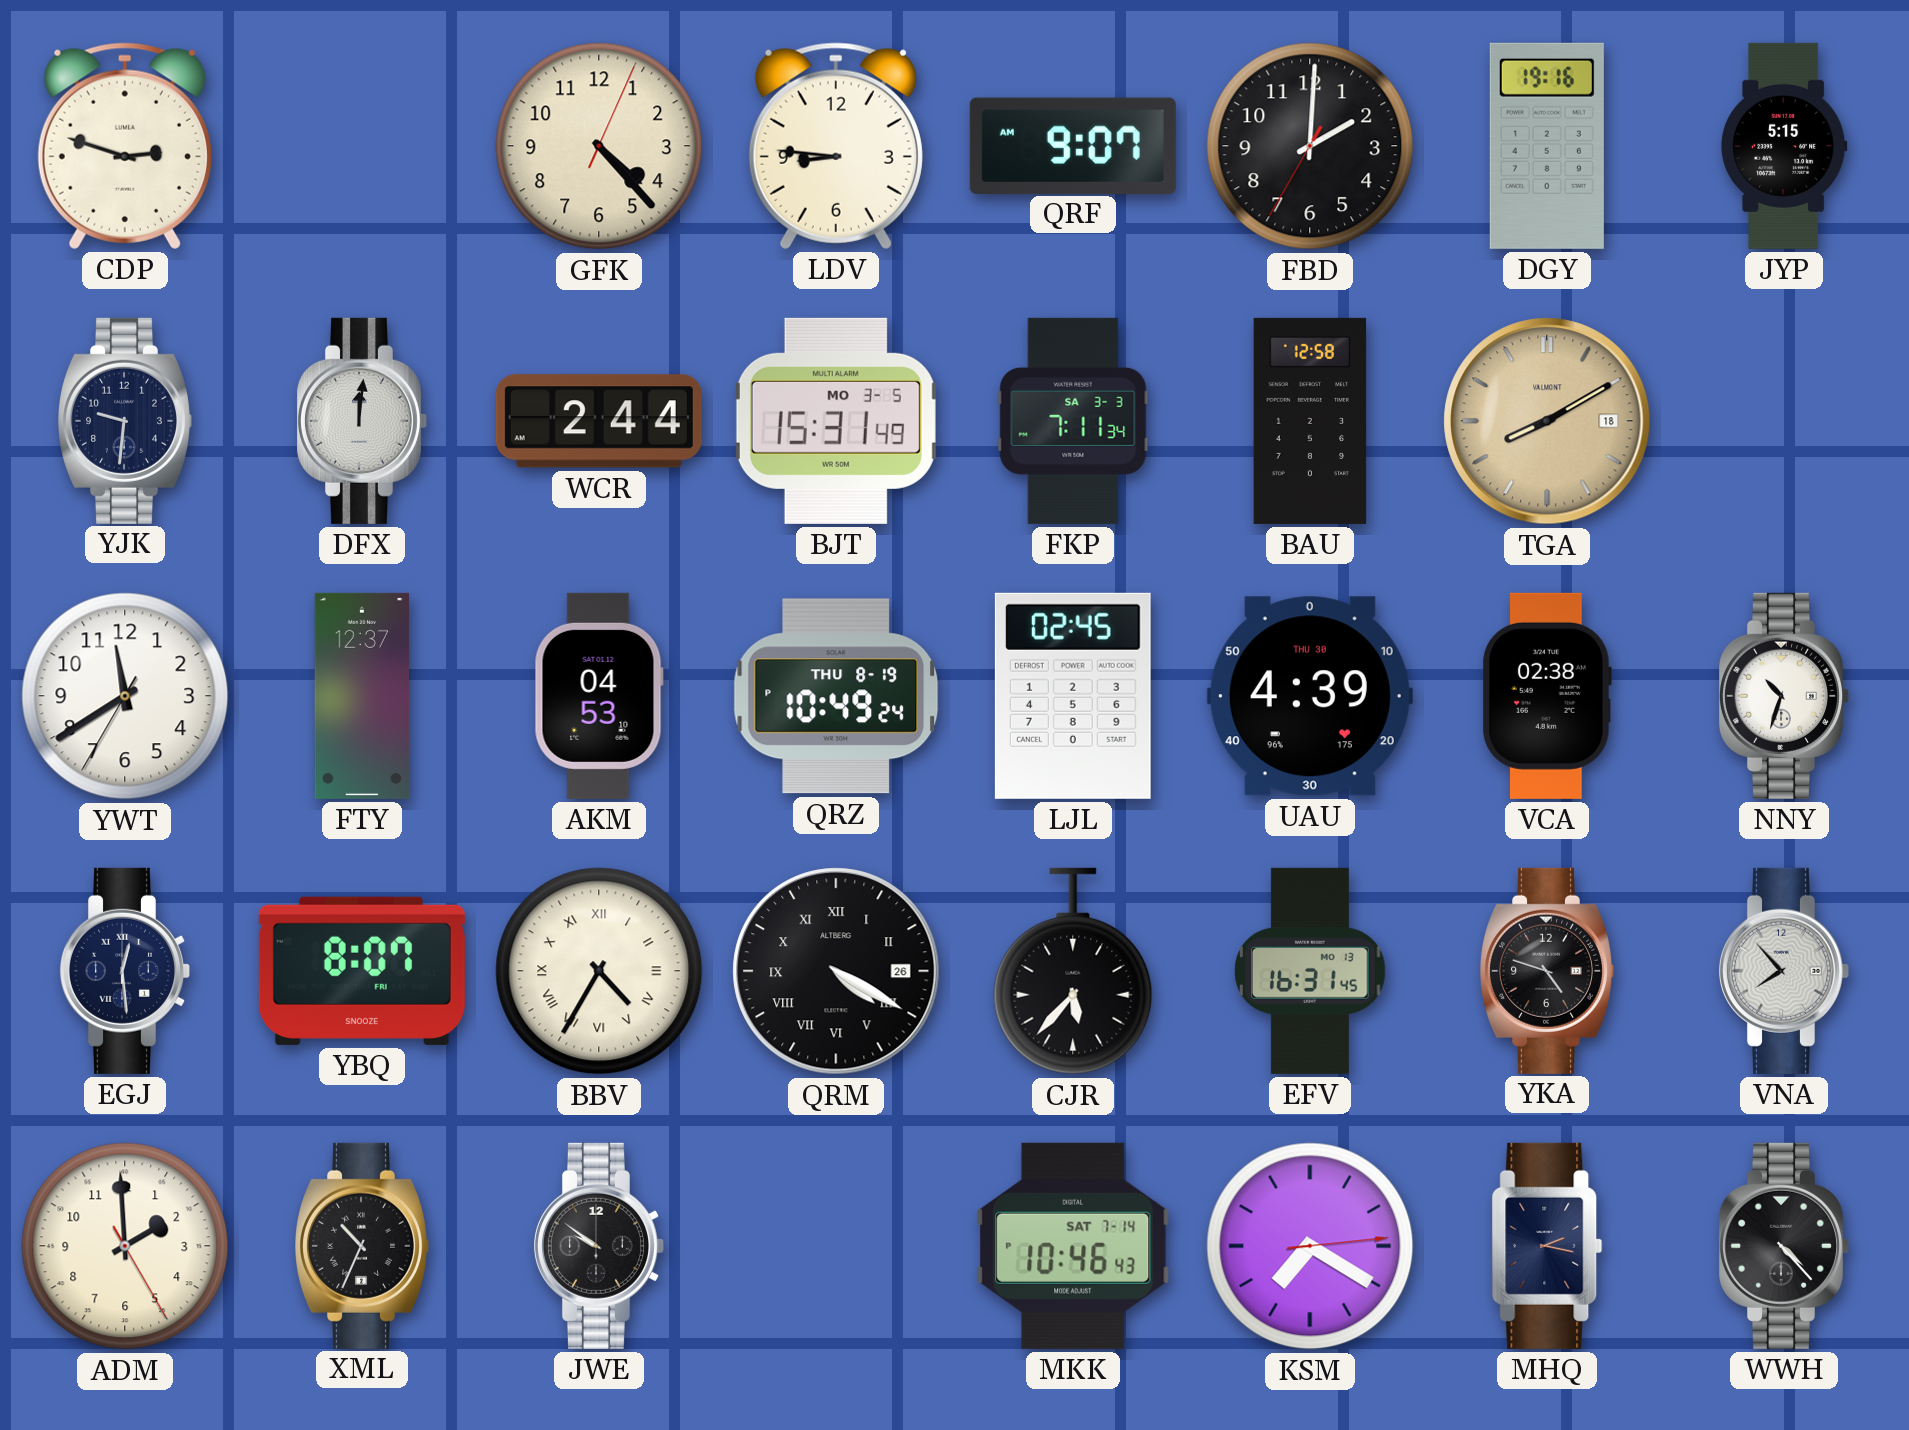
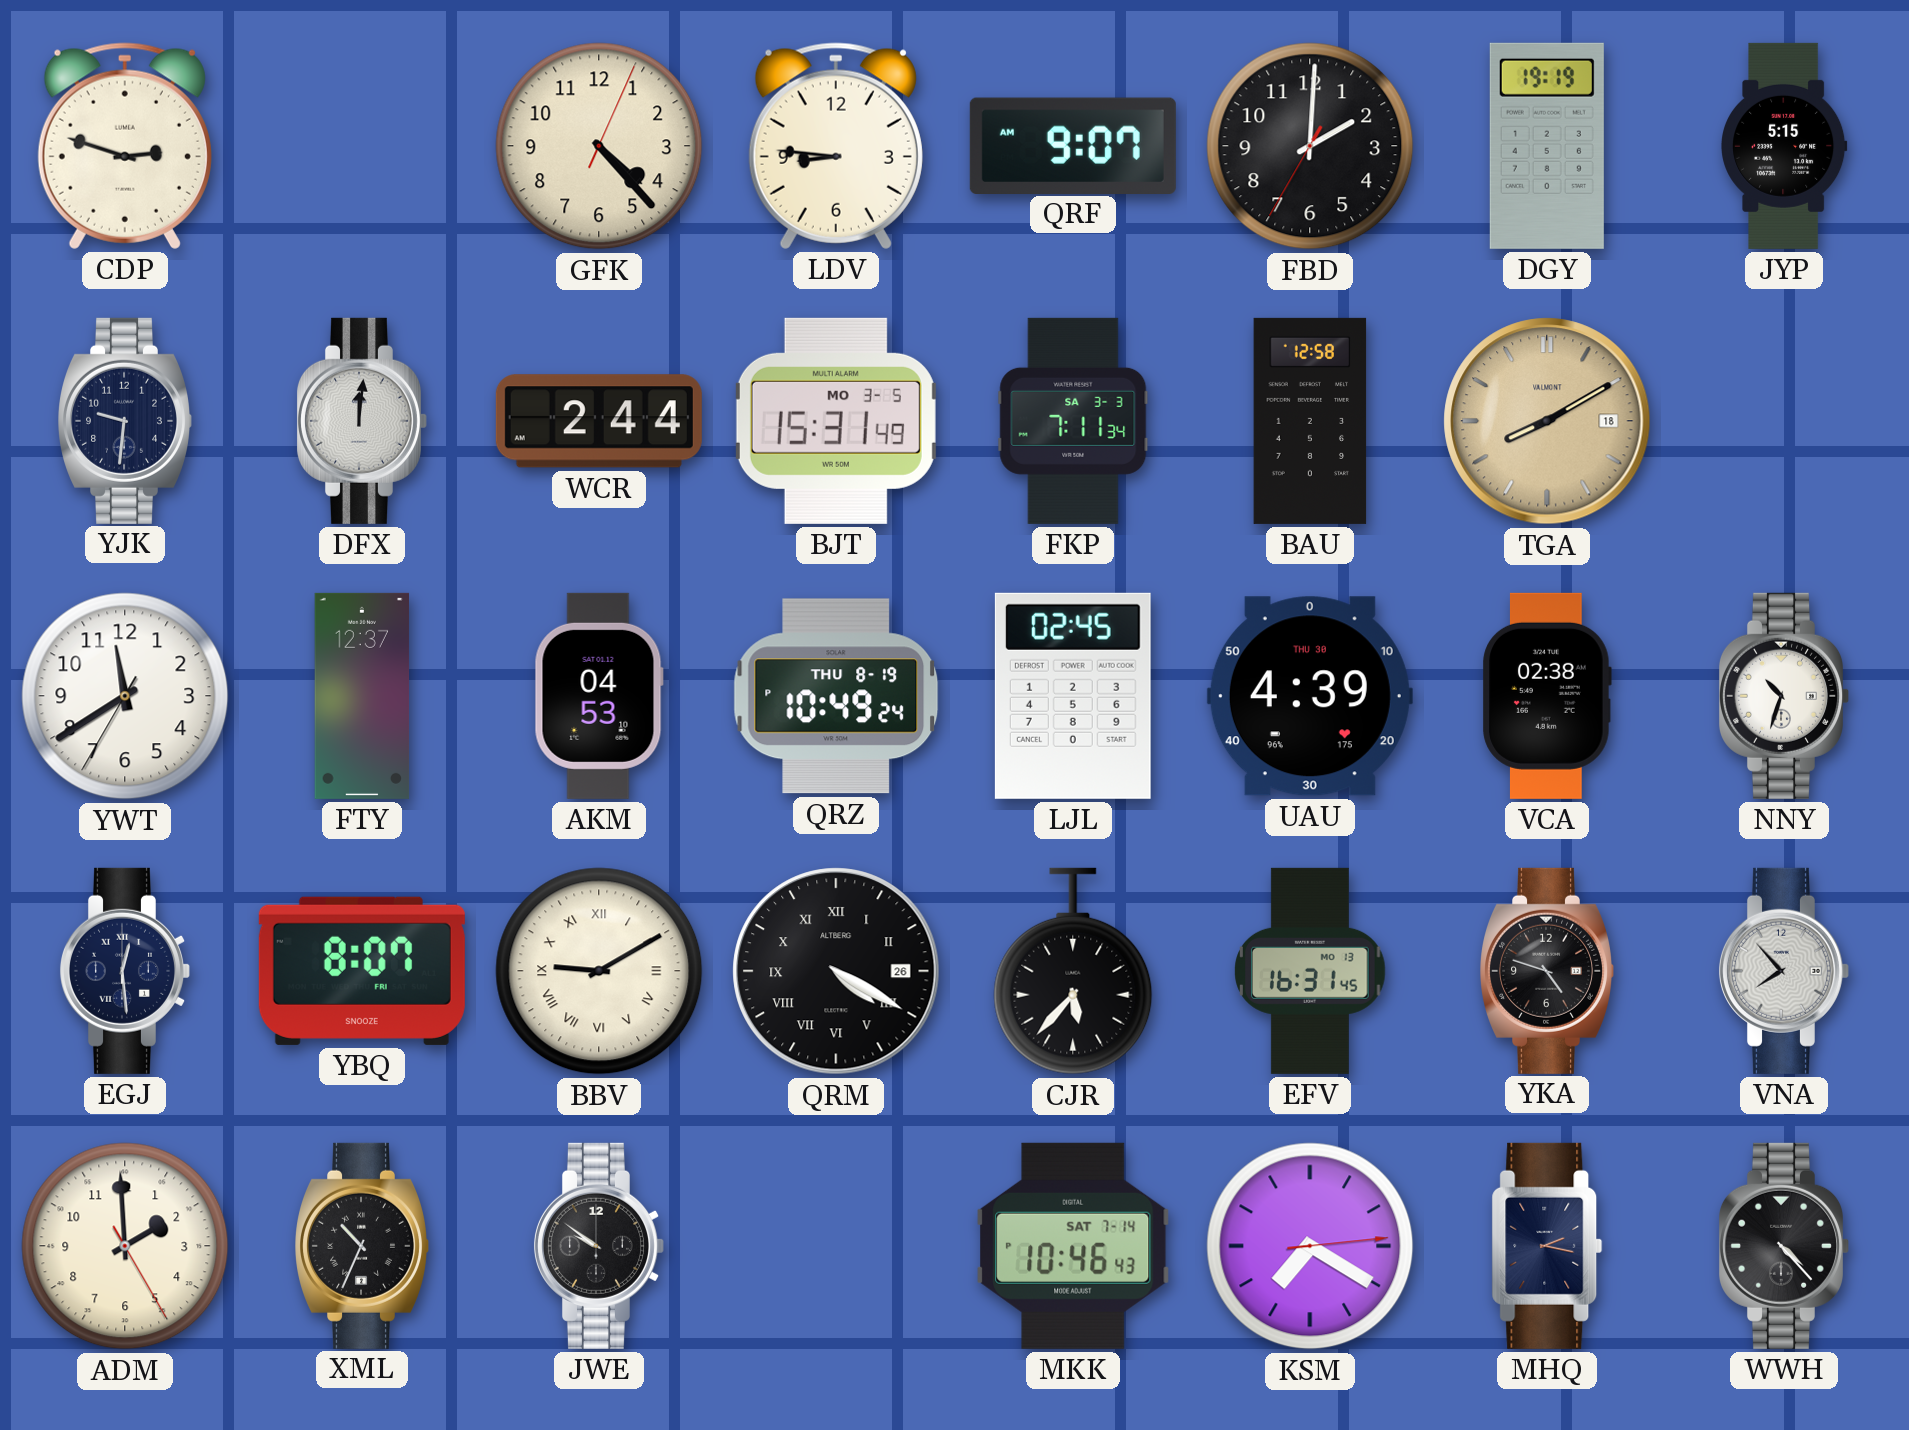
DGY: 19:16 -> 19:19
BBV: 4:35 -> 9:10
